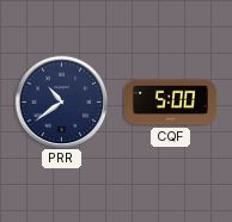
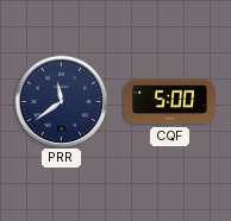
PRR: 10:39 -> 11:39
